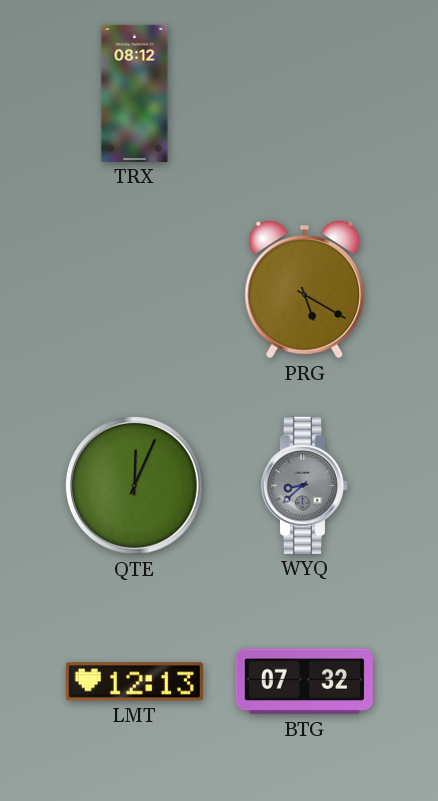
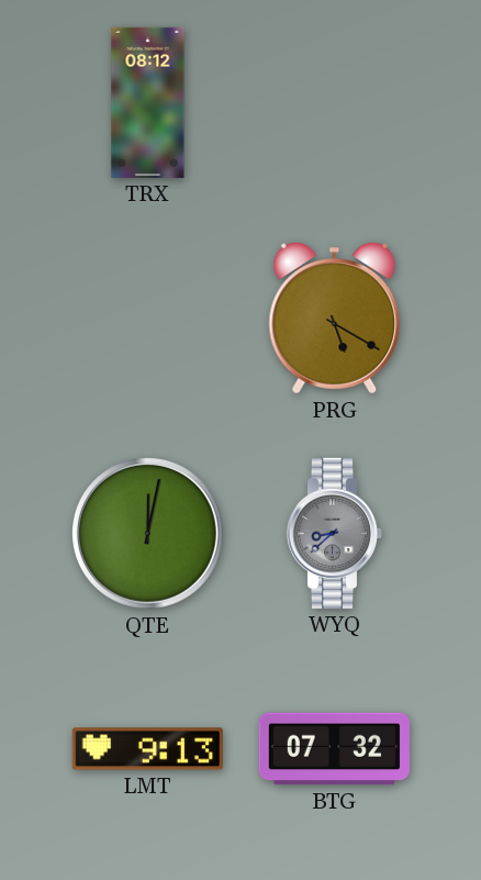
QTE: 12:04 -> 12:02
LMT: 12:13 -> 9:13
